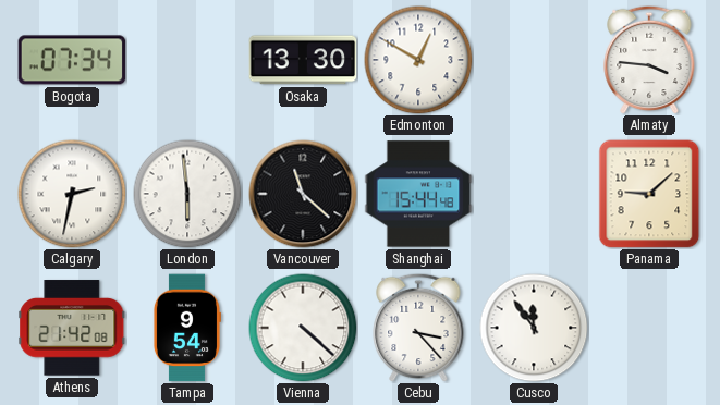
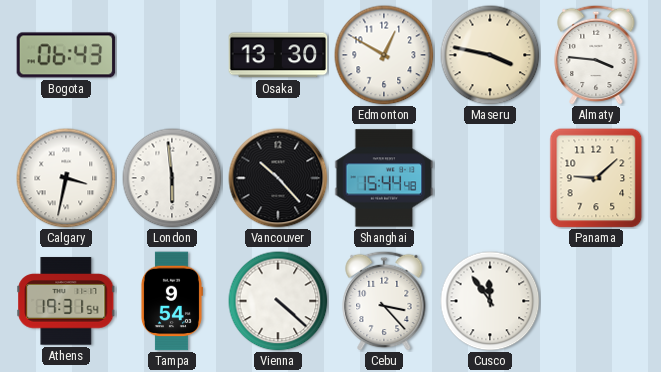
Bogota: 07:34 -> 06:43
Maseru: none -> 3:47
Calgary: 2:32 -> 3:32
Vancouver: 11:22 -> 10:23
Athens: 21:42 -> 19:31
